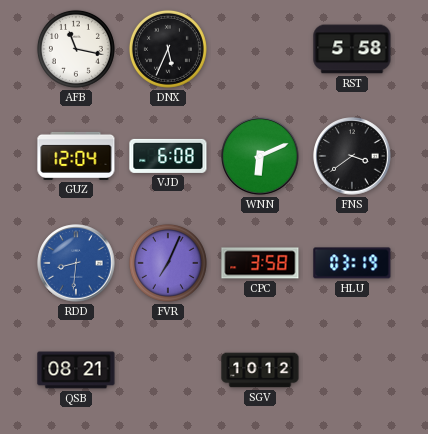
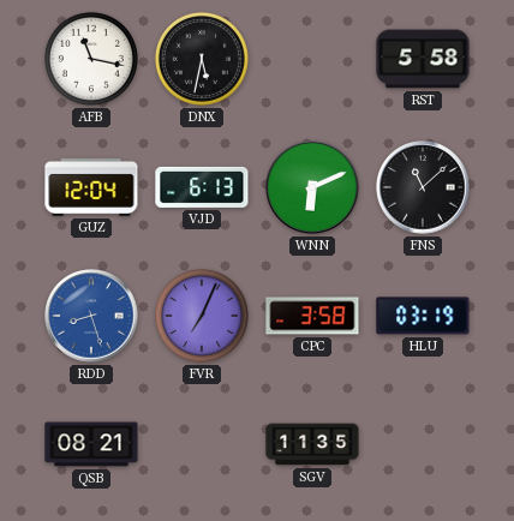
DNX: 5:34 -> 5:32
VJD: 6:08 -> 6:13
FNS: 3:39 -> 11:08
RDD: 8:31 -> 8:27
SGV: 10:12 -> 11:35
